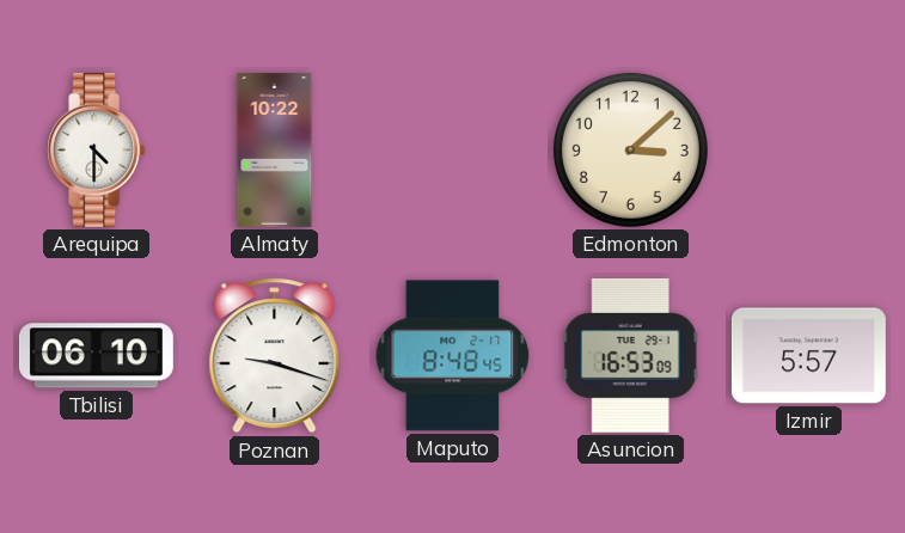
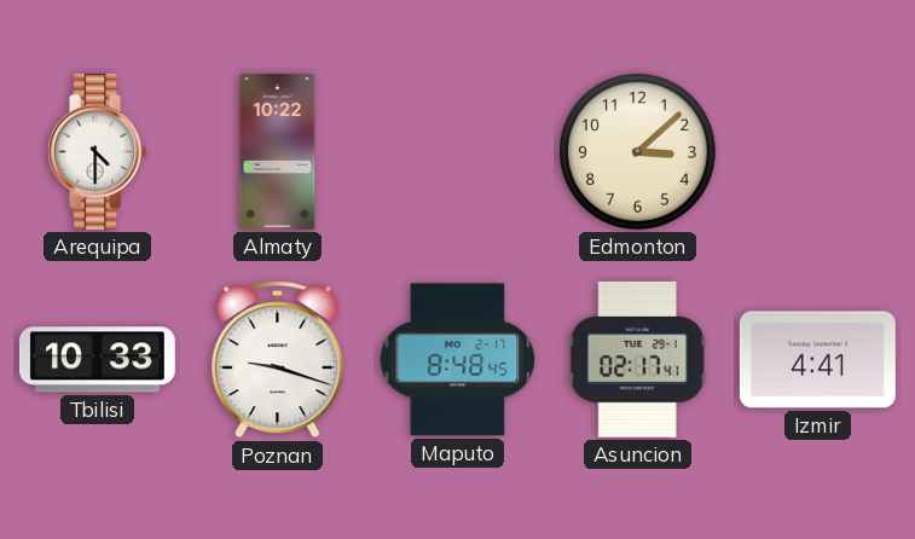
Tbilisi: 06:10 -> 10:33
Asuncion: 16:53 -> 02:17
Izmir: 5:57 -> 4:41
